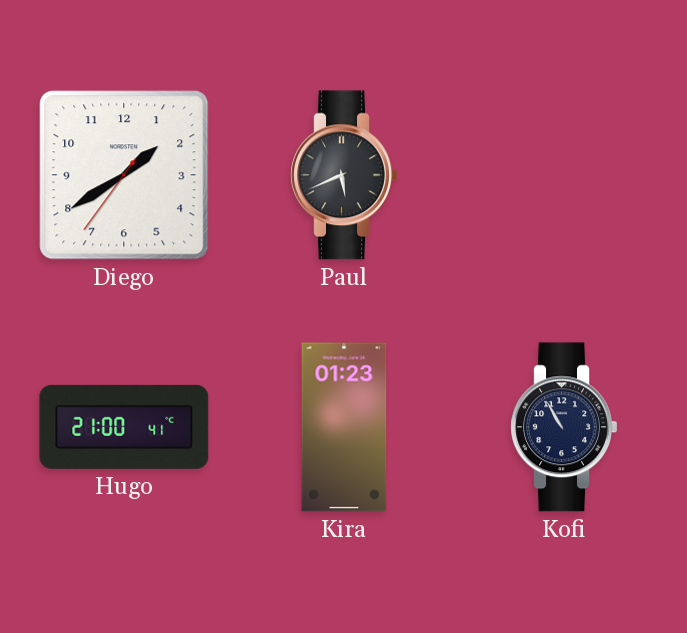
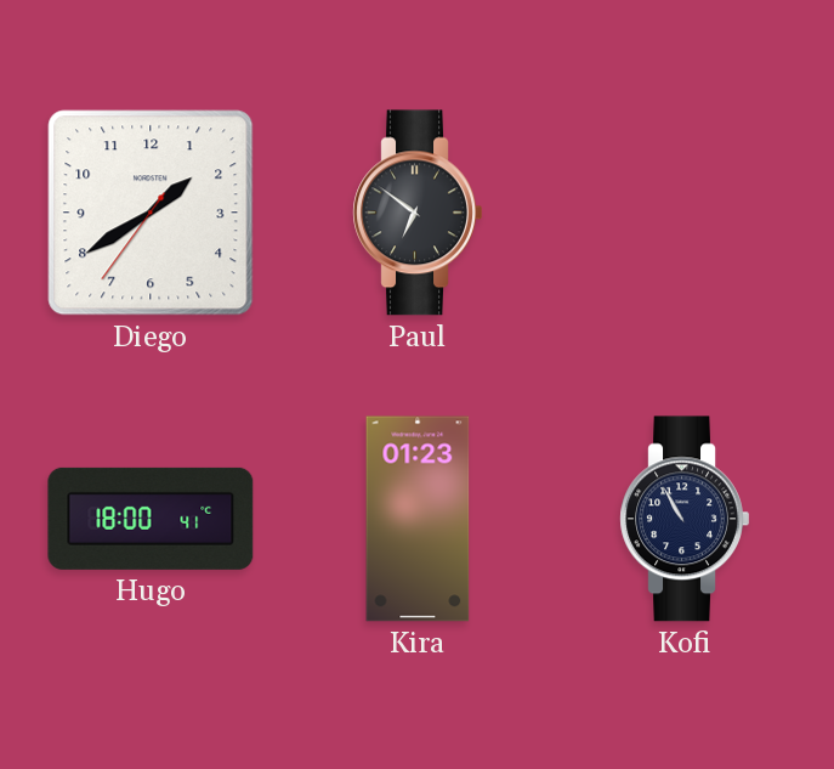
Paul: 5:41 -> 6:51
Hugo: 21:00 -> 18:00
